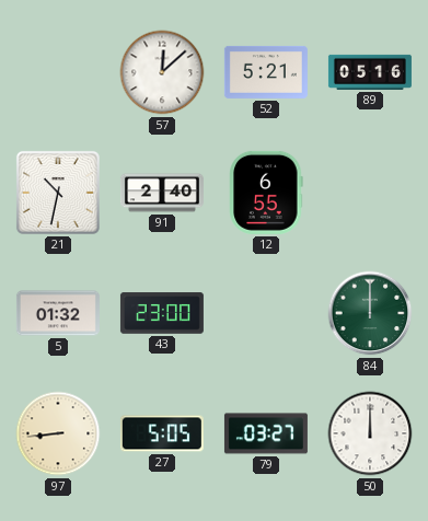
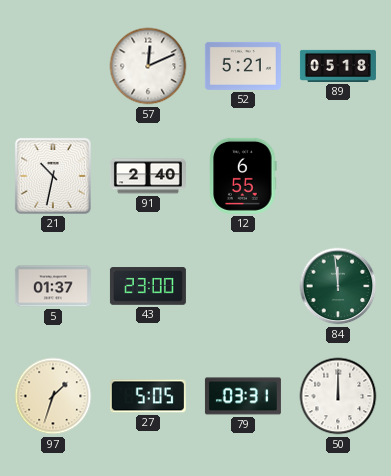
57: 12:08 -> 12:11
89: 05:16 -> 05:18
5: 01:32 -> 01:37
84: 12:00 -> 11:59
97: 8:44 -> 1:33
79: 03:27 -> 03:31
